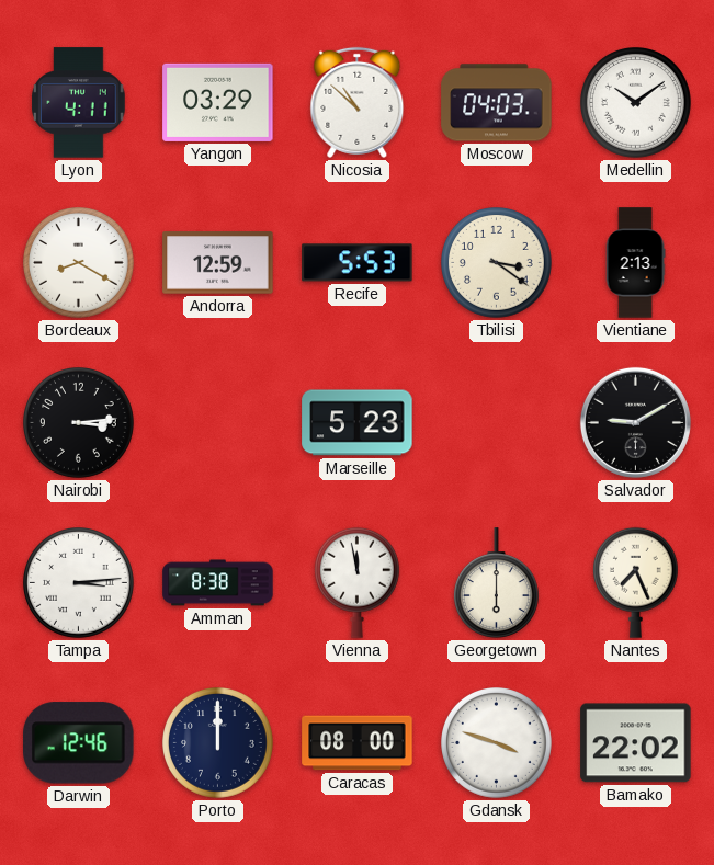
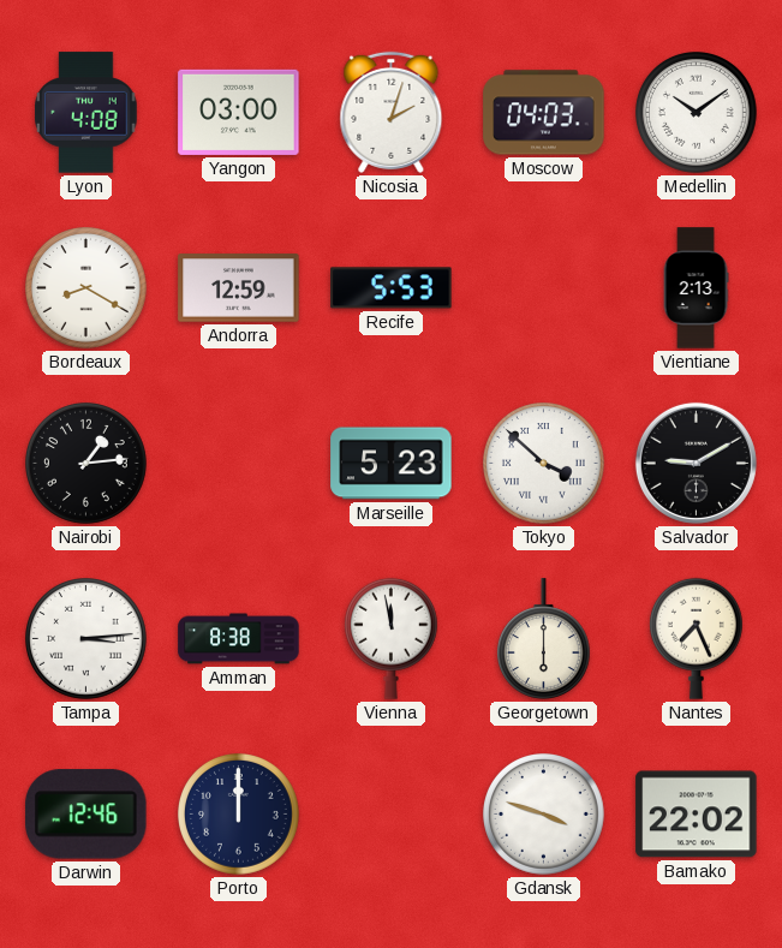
Lyon: 4:11 -> 4:08
Yangon: 03:29 -> 03:00
Nicosia: 10:52 -> 2:03
Tbilisi: 3:21 -> none
Nairobi: 3:14 -> 1:14
Tokyo: none -> 3:52
Caracas: 08:00 -> none
